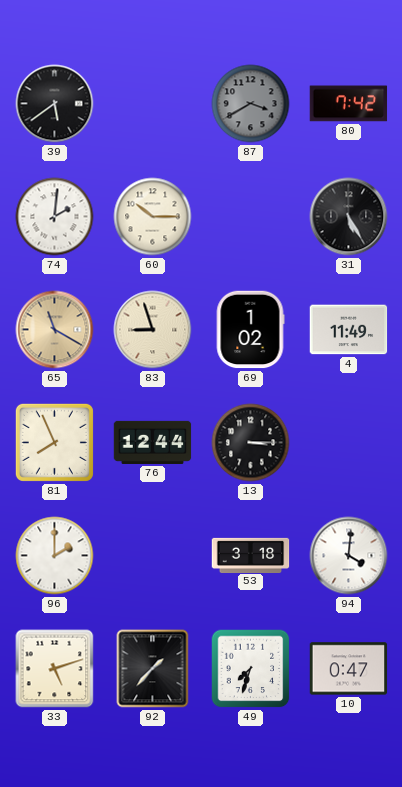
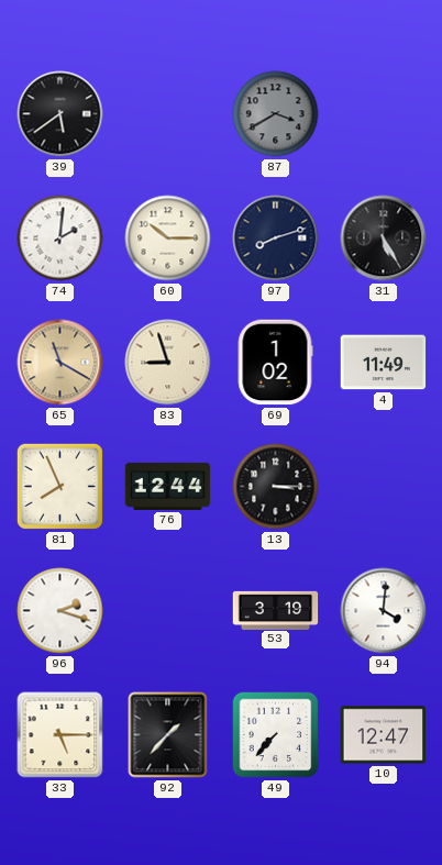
80: 7:42 -> none
97: none -> 8:12
96: 2:00 -> 2:18
53: 3:18 -> 3:19
33: 5:12 -> 5:15
49: 7:33 -> 7:37
10: 0:47 -> 12:47
